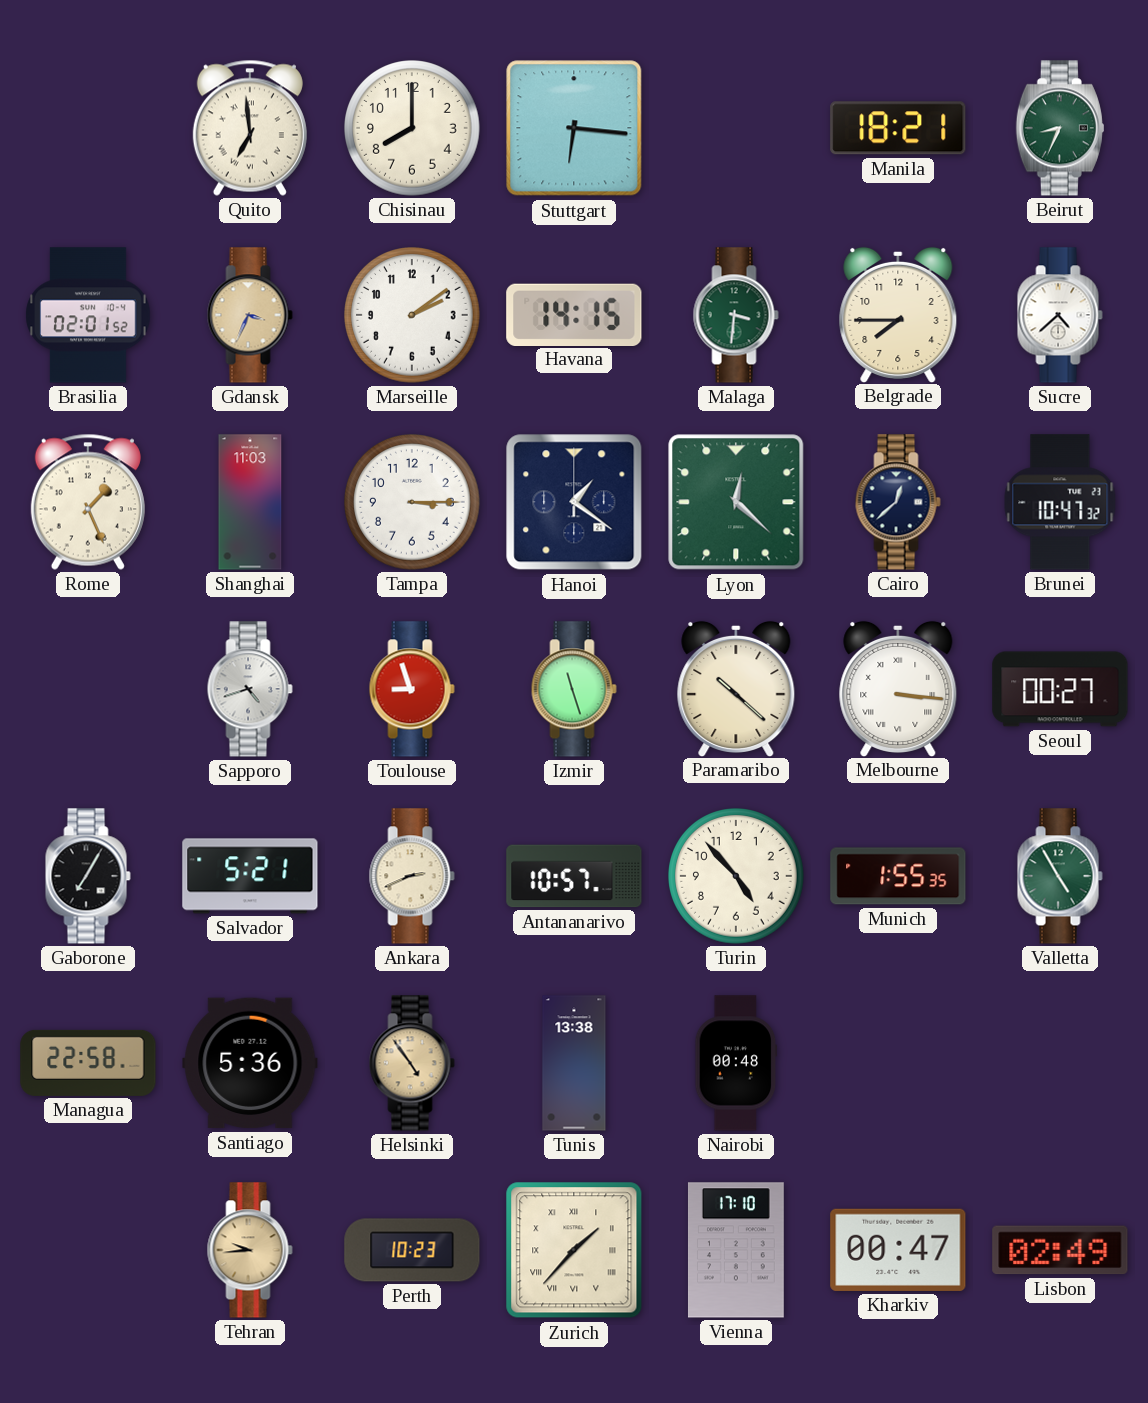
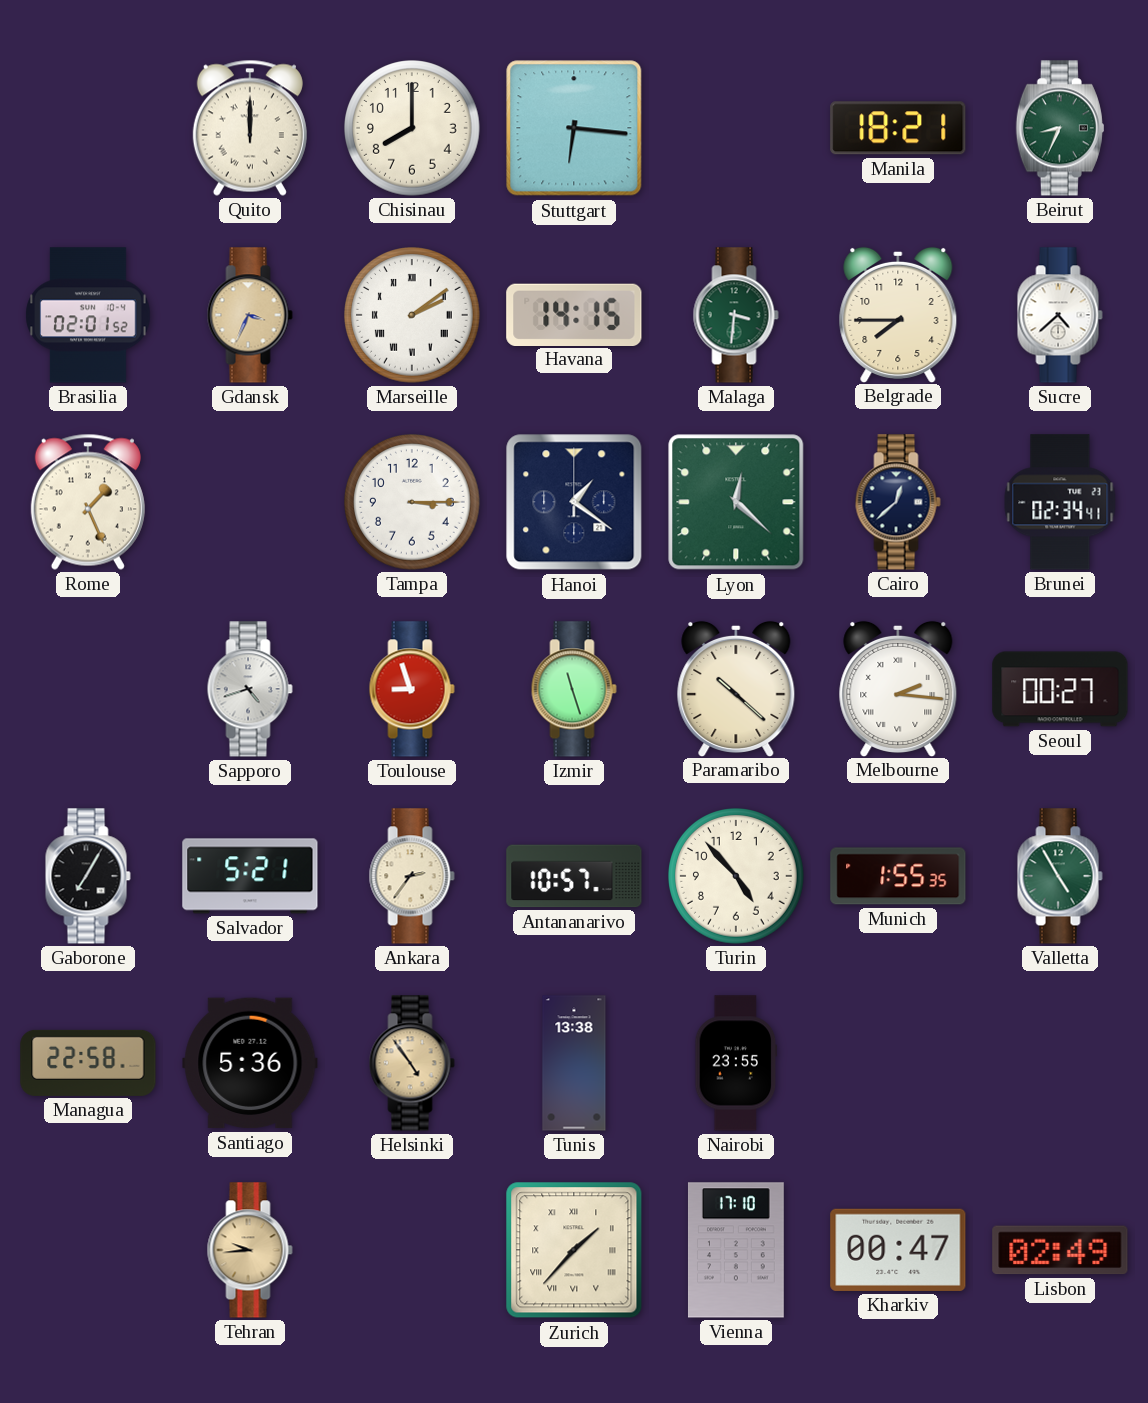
Quito: 6:59 -> 12:00
Marseille numerals: Arabic -> Roman
Shanghai: 11:03 -> none
Brunei: 10:47 -> 02:34
Melbourne: 3:16 -> 2:16
Ankara: 2:41 -> 2:36
Nairobi: 00:48 -> 23:55
Perth: 10:23 -> none
